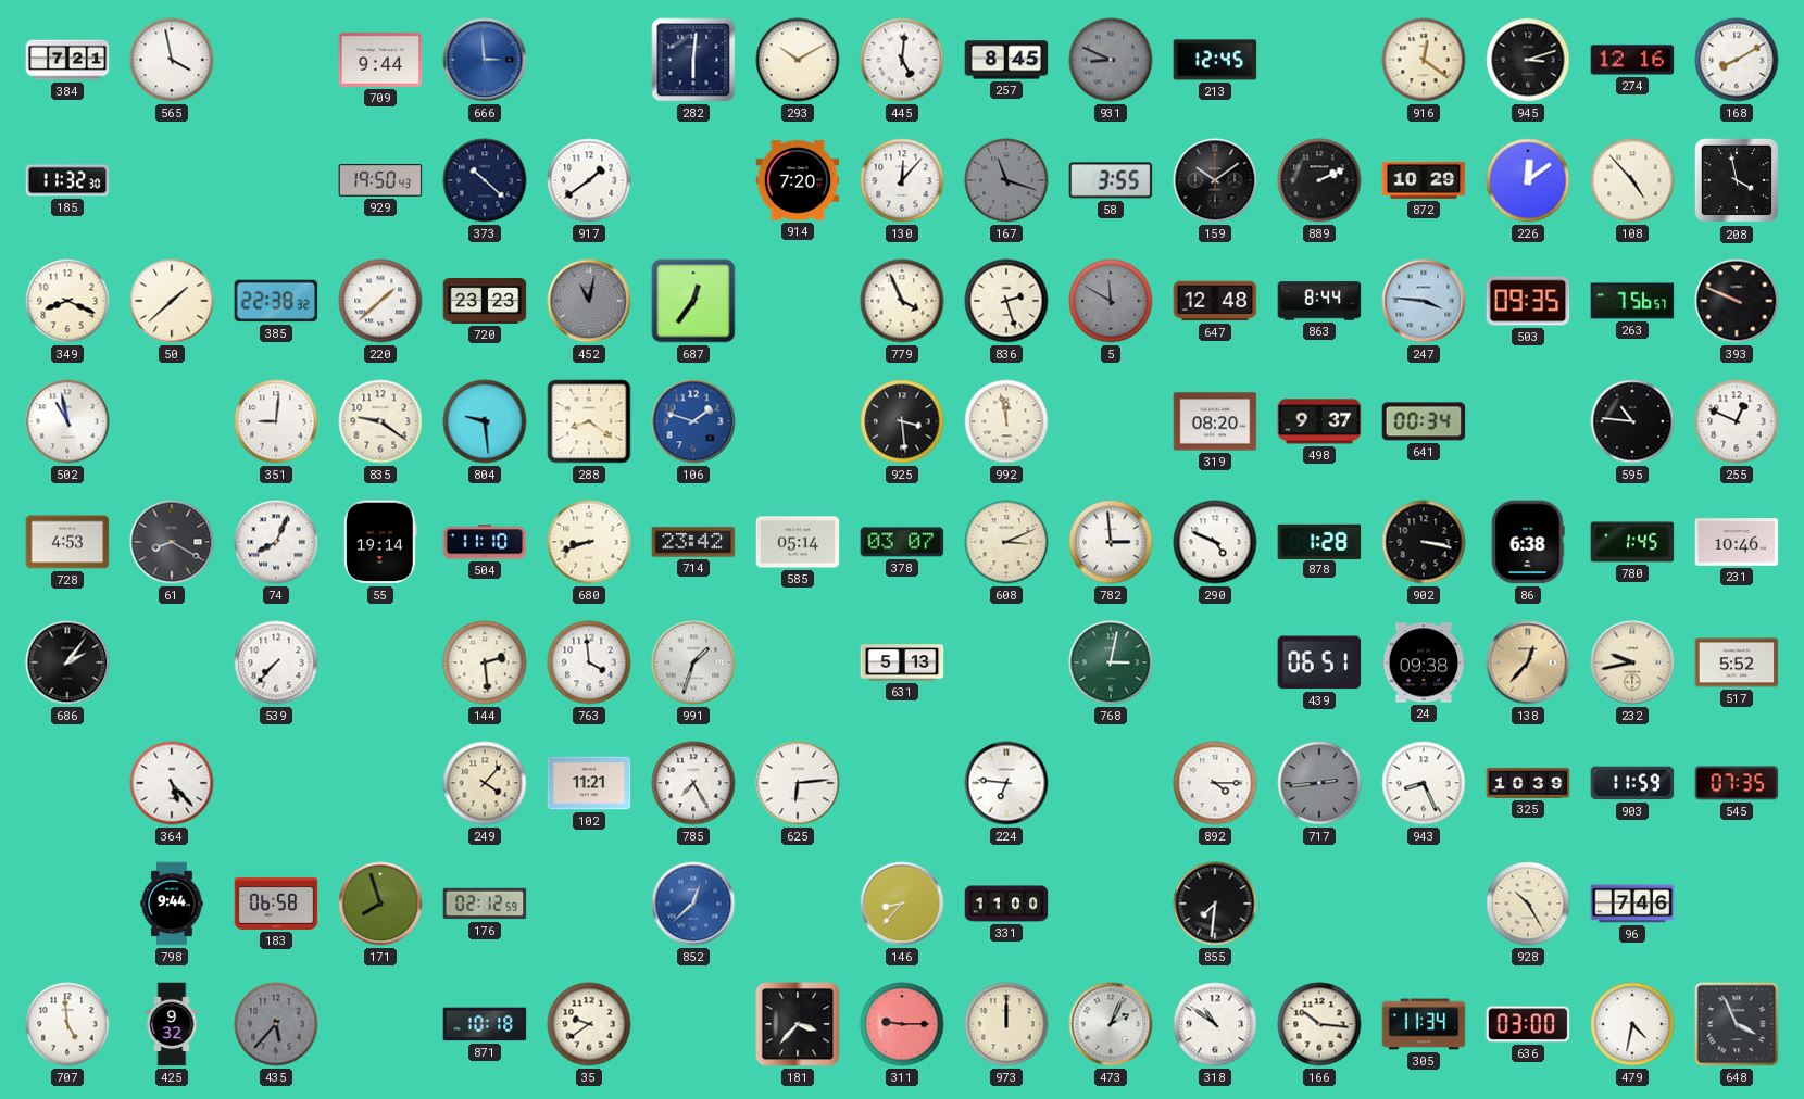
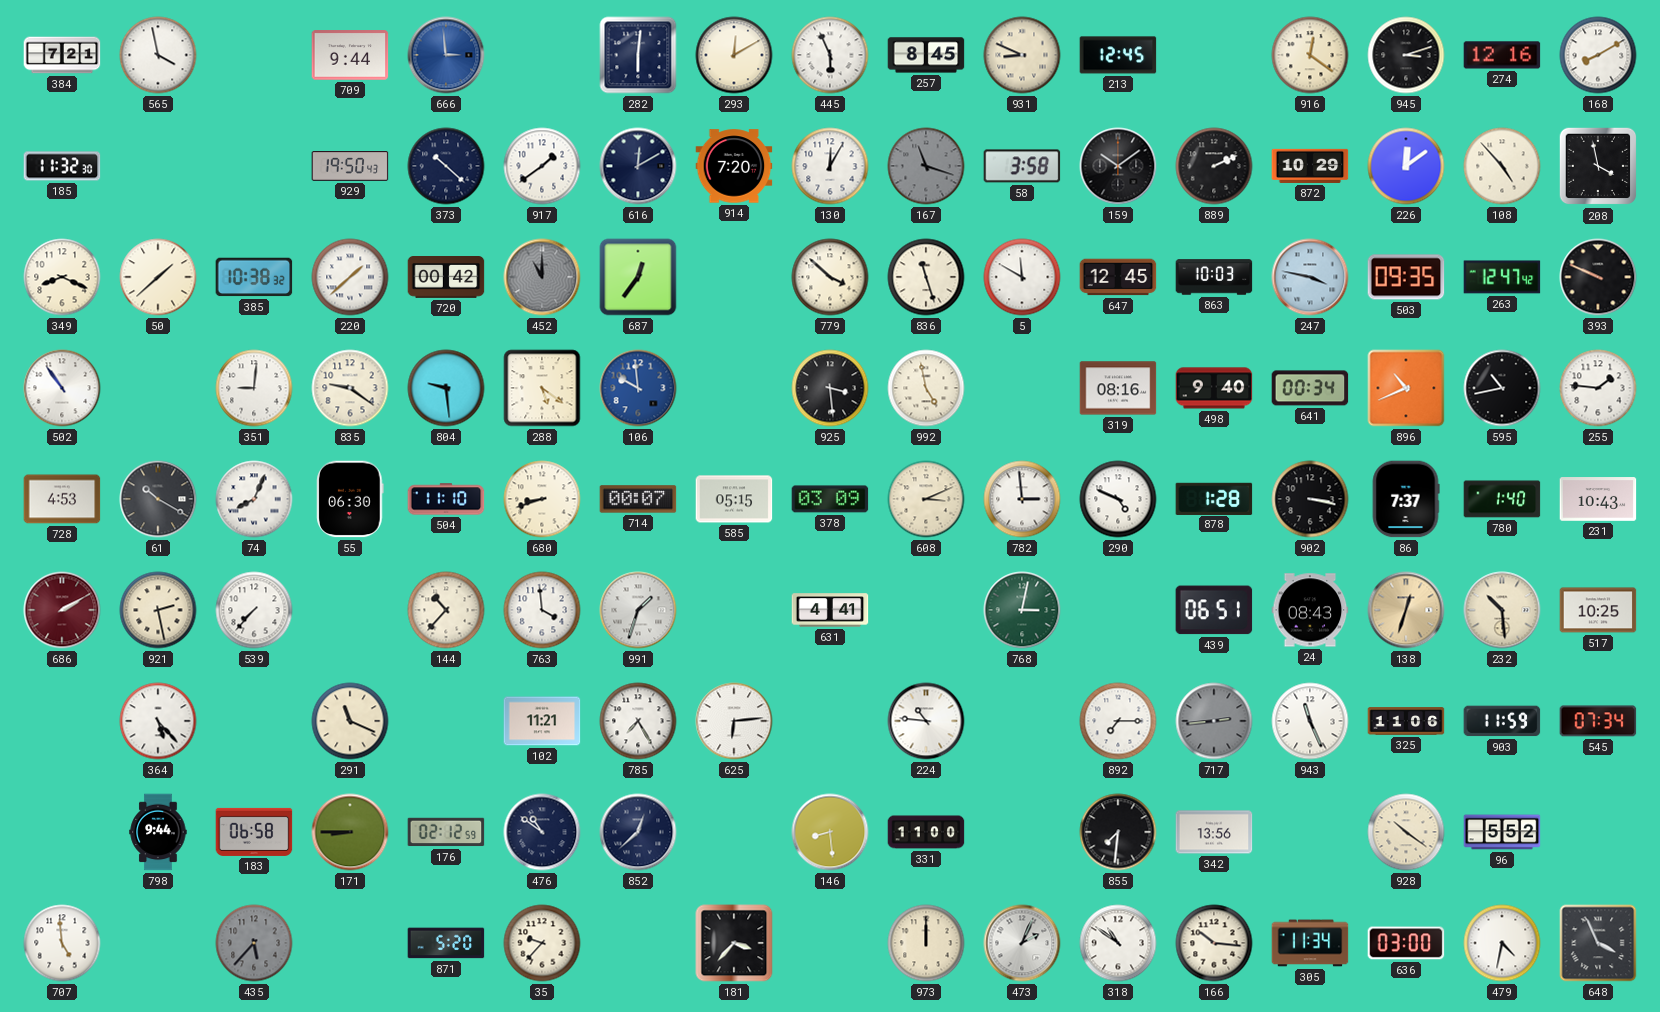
293: 10:10 -> 12:10
445: 5:01 -> 5:56
931 dial: grey -> cream
616: none -> 12:10
130: 12:07 -> 12:05
58: 3:55 -> 3:58
385: 22:38 -> 10:38
720: 23:23 -> 00:42
452: 11:02 -> 11:00
779: 3:56 -> 3:52
836: 2:27 -> 11:27
5 dial: grey -> white
647: 12:48 -> 12:45
863: 8:44 -> 10:03
247: 3:46 -> 3:47
263: 7:56 -> 12:47
502: 10:58 -> 10:54
288: 8:21 -> 5:21
106: 1:48 -> 9:59
992: 11:58 -> 4:58
319: 08:20 -> 08:16
498: 9:37 -> 9:40
896: none -> 10:41
595: 10:46 -> 10:43
255: 12:49 -> 1:46
61: 8:20 -> 10:20
55: 19:14 -> 06:30
714: 23:42 -> 00:07
585: 05:14 -> 05:15
378: 03:07 -> 03:09
86: 6:38 -> 7:37
780: 1:45 -> 1:40
231: 10:46 -> 10:43
686: 2:06 -> 2:10
686 dial: black -> burgundy
921: none -> 2:28
144: 2:29 -> 10:37
631: 5:13 -> 4:41
24: 09:38 -> 08:43
138: 12:37 -> 12:33
232: 9:43 -> 10:29
517: 5:52 -> 10:25
291: none -> 11:19
249: 4:07 -> none
224: 6:46 -> 10:46
892: 4:15 -> 7:15
943: 8:26 -> 11:26
325: 10:39 -> 11:06
545: 07:35 -> 07:34
171: 7:57 -> 8:45
476: none -> 10:51
852 dial: blue -> navy
146: 8:37 -> 8:29
342: none -> 13:56
928: 10:25 -> 10:21
96: 7:46 -> 5:52
425: 9:32 -> none
871: 10:18 -> 5:20
35: 9:39 -> 9:37
311: 9:15 -> none
